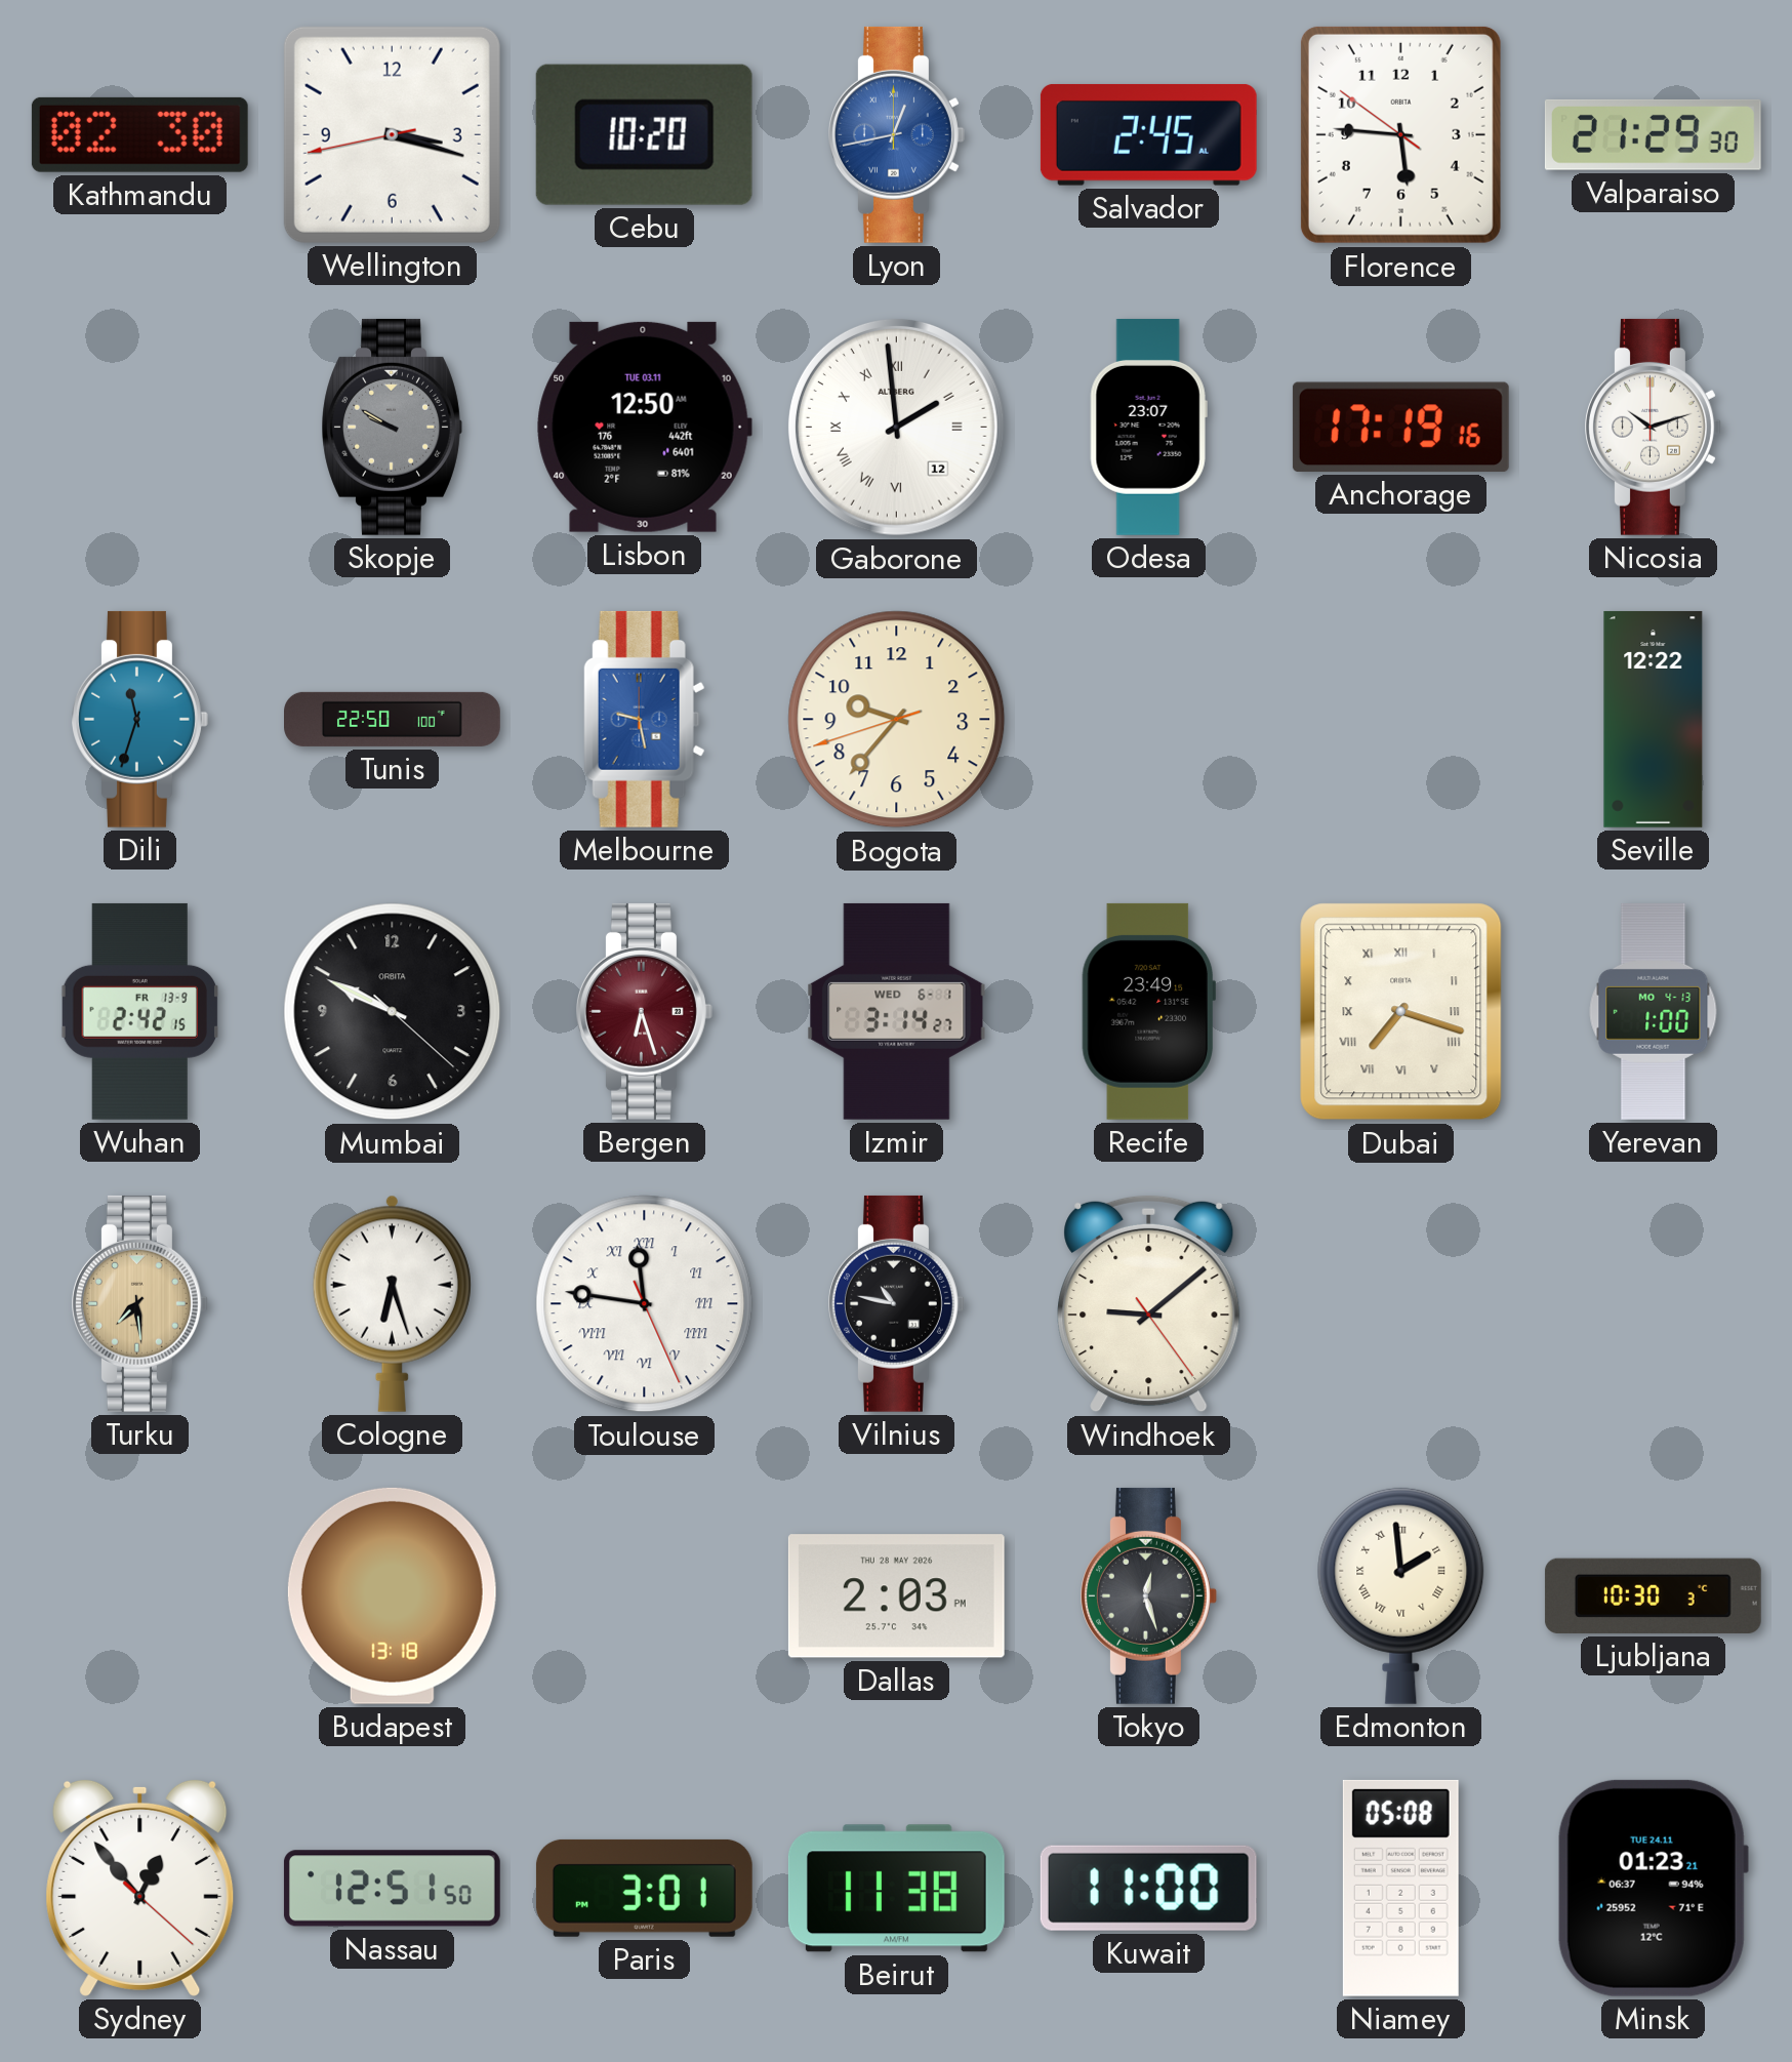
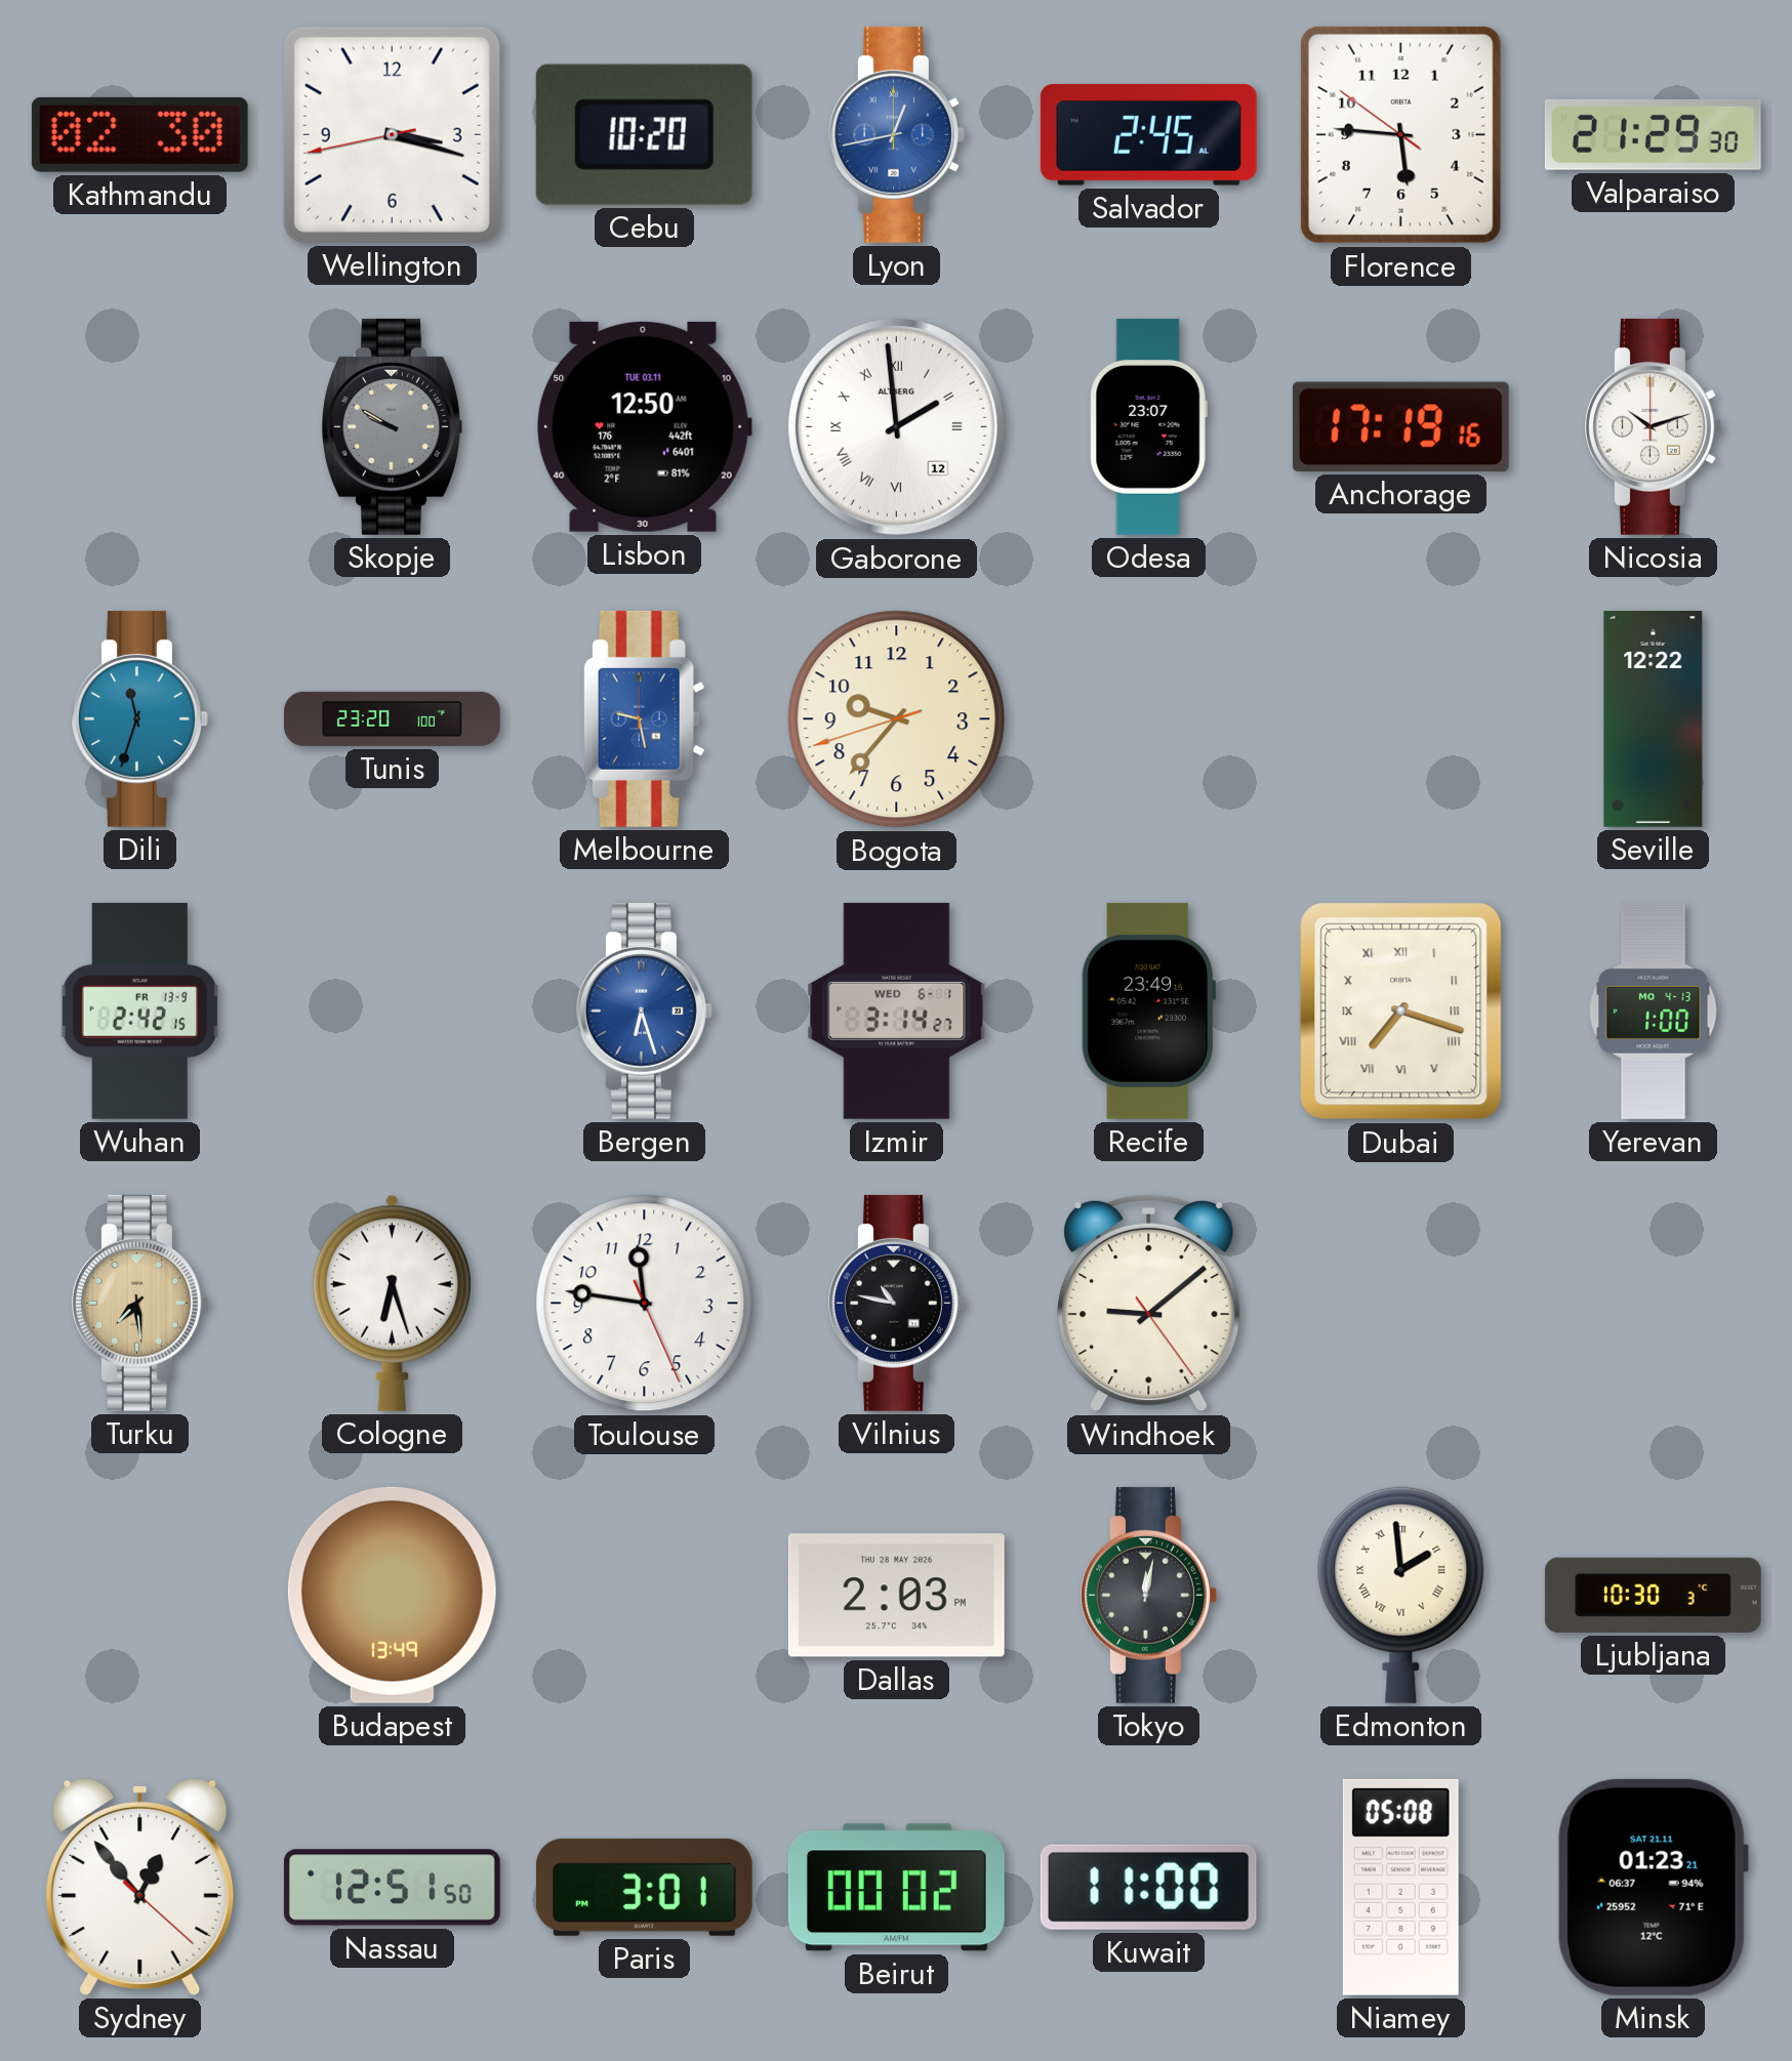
Tunis: 22:50 -> 23:20
Mumbai: 9:49 -> none
Bergen dial: burgundy -> blue
Toulouse numerals: Roman -> Arabic
Budapest: 13:18 -> 13:49
Tokyo: 12:27 -> 12:02
Beirut: 11:38 -> 00:02
Minsk date: TUE 24.11 -> SAT 21.11
